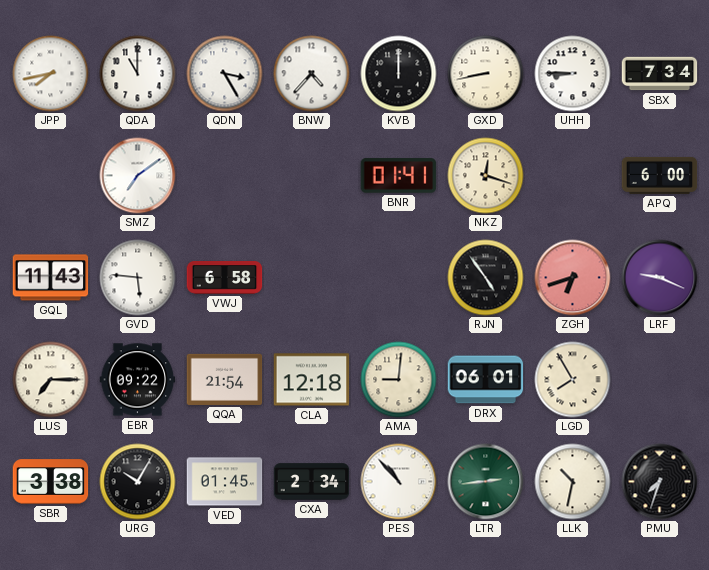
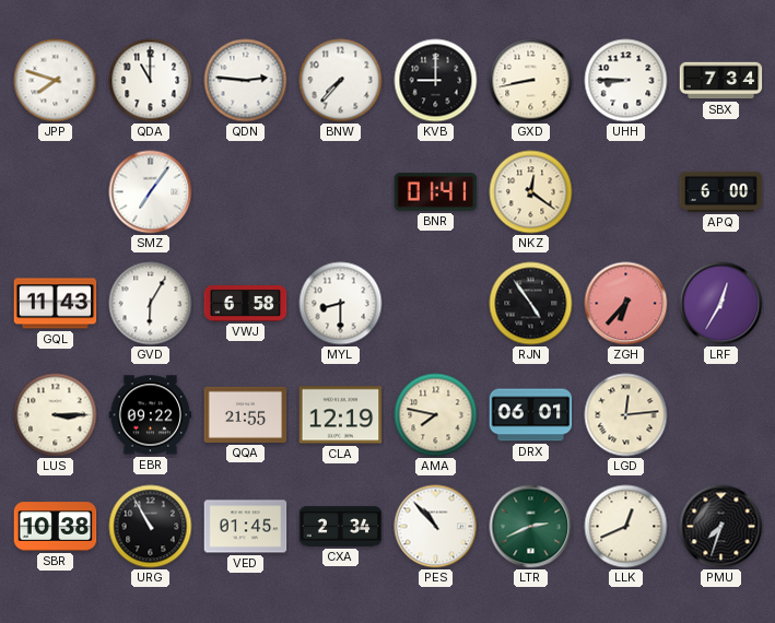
JPP: 7:43 -> 7:48
QDN: 3:25 -> 2:46
BNW: 4:37 -> 7:37
KVB: 12:00 -> 9:00
SMZ: 7:09 -> 7:06
NKZ: 12:18 -> 12:21
GVD: 5:46 -> 6:05
MYL: none -> 8:30
ZGH: 6:42 -> 6:37
LRF: 9:19 -> 12:35
LUS: 7:15 -> 3:15
QQA: 21:54 -> 21:55
CLA: 12:18 -> 12:19
AMA: 9:01 -> 7:47
LGD: 7:55 -> 12:14
SBR: 3:38 -> 10:38
URG: 10:05 -> 10:55
LTR: 2:44 -> 2:41
LLK: 10:32 -> 12:41
